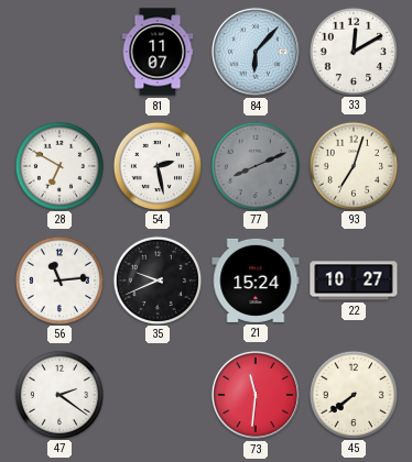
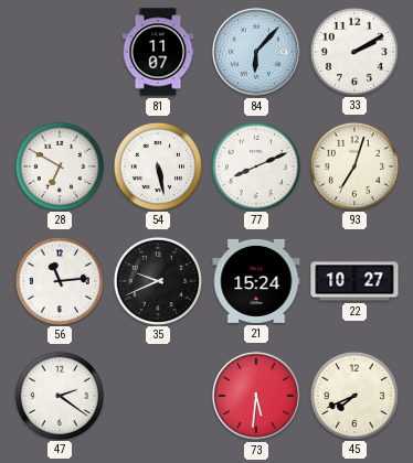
33: 12:10 -> 2:10
54: 2:28 -> 5:28
77 dial: grey -> white
73: 11:31 -> 5:31
45: 7:39 -> 7:41
